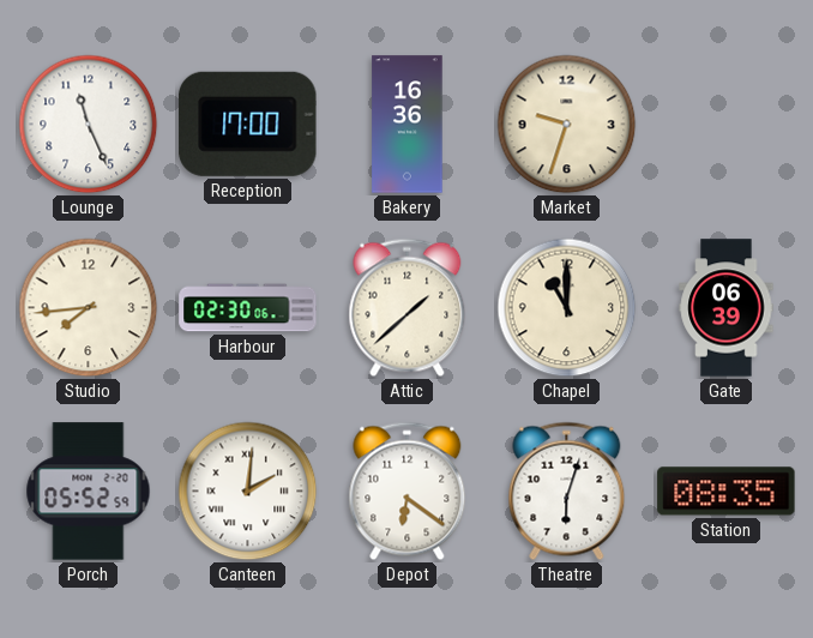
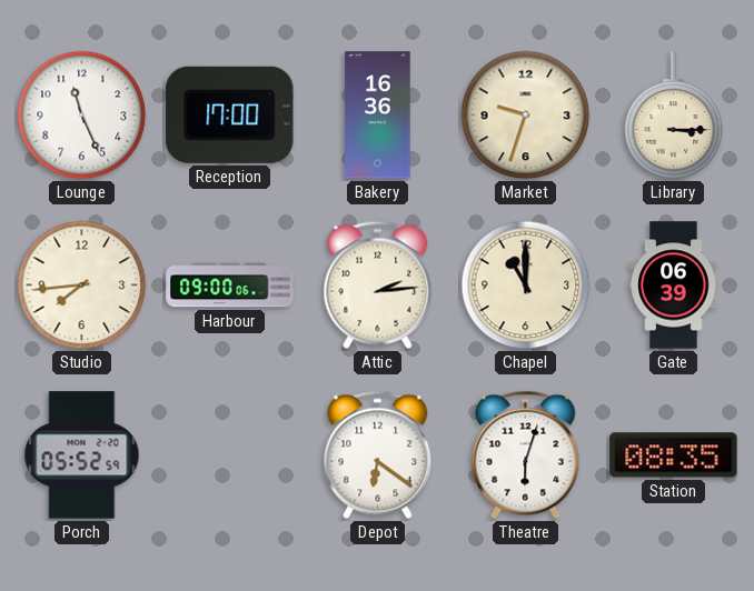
Library: none -> 3:15
Harbour: 02:30 -> 09:00
Attic: 1:38 -> 2:14
Canteen: 2:01 -> none
